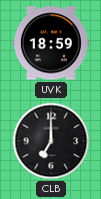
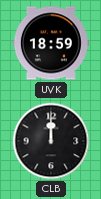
CLB: 7:00 -> 12:00
